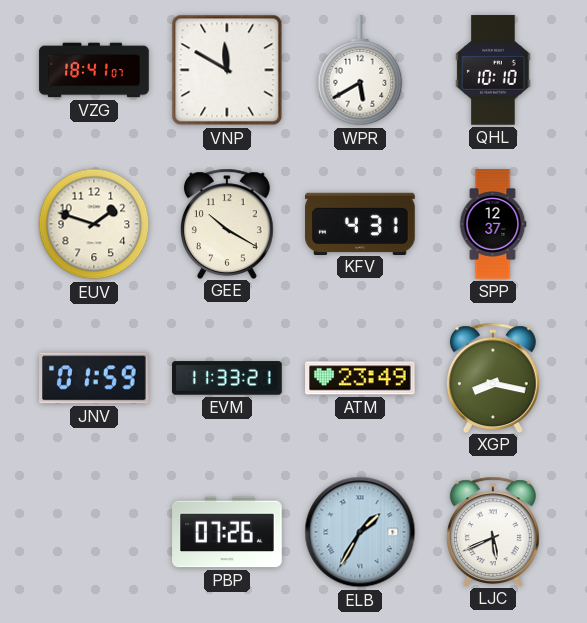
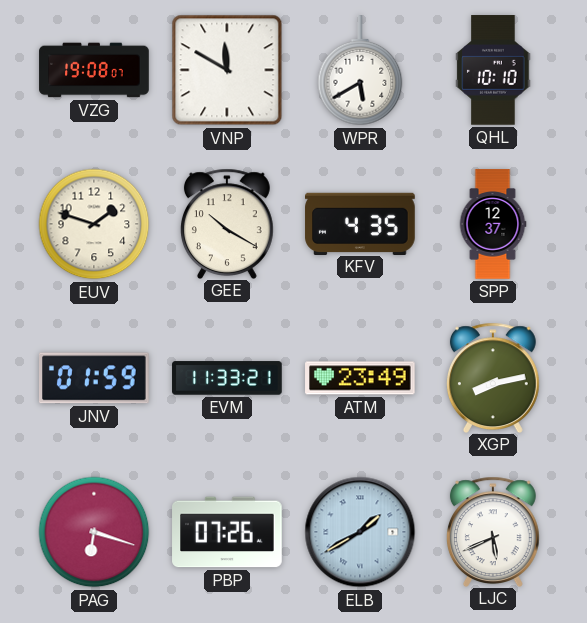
VZG: 18:41 -> 19:08
KFV: 4:31 -> 4:35
XGP: 8:17 -> 8:13
PAG: none -> 6:18
ELB: 1:35 -> 1:40
